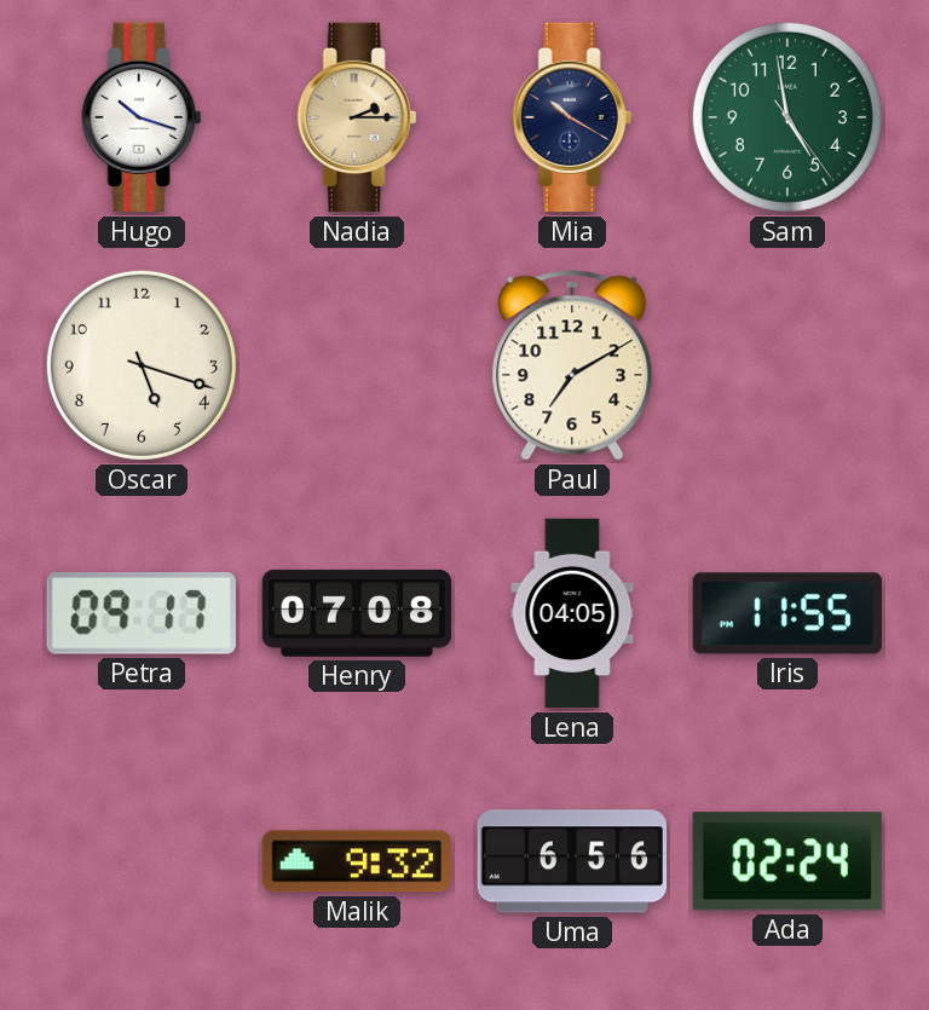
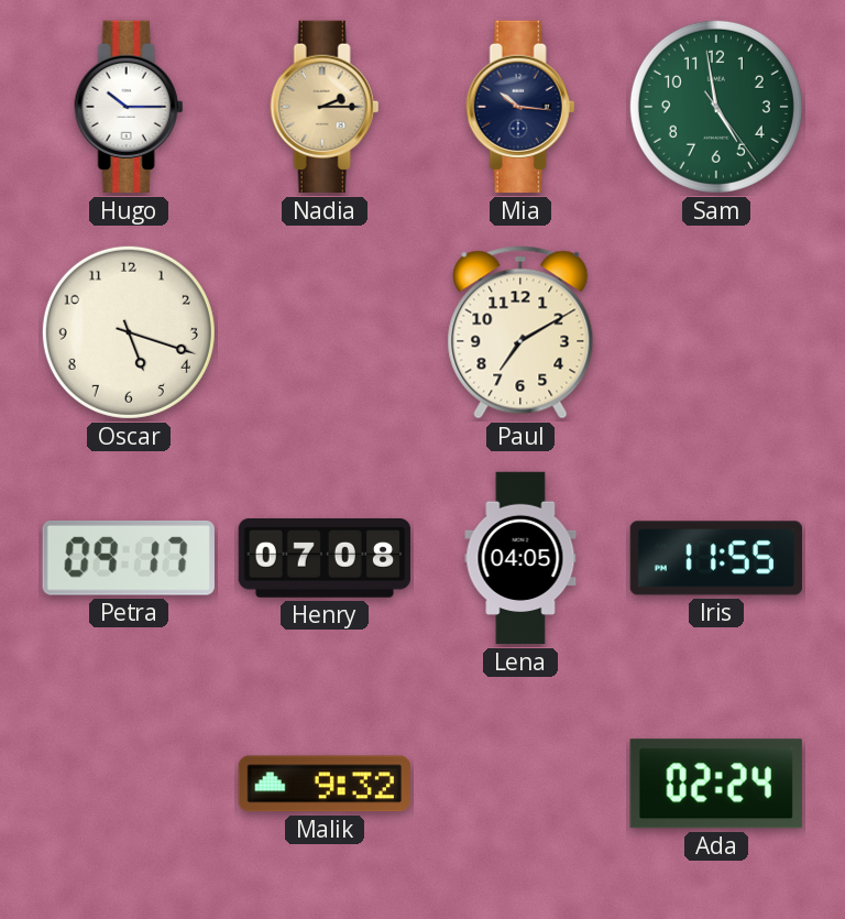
Hugo: 10:18 -> 10:15
Mia: 10:20 -> 10:16
Uma: 6:56 -> none
